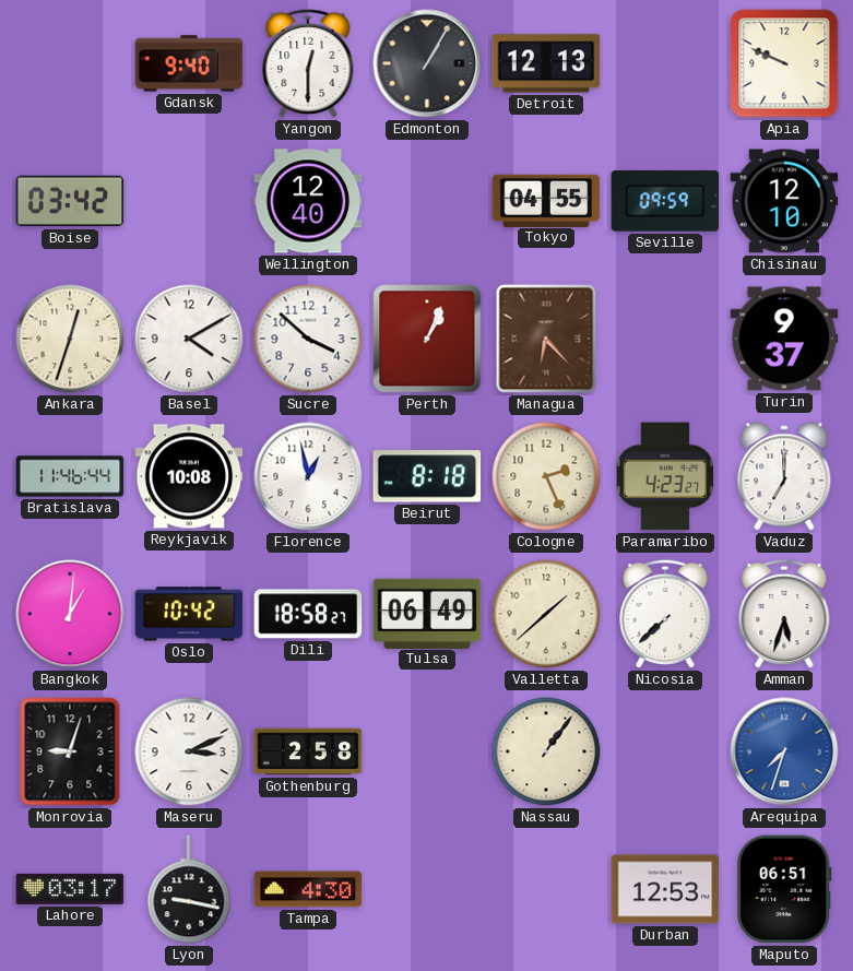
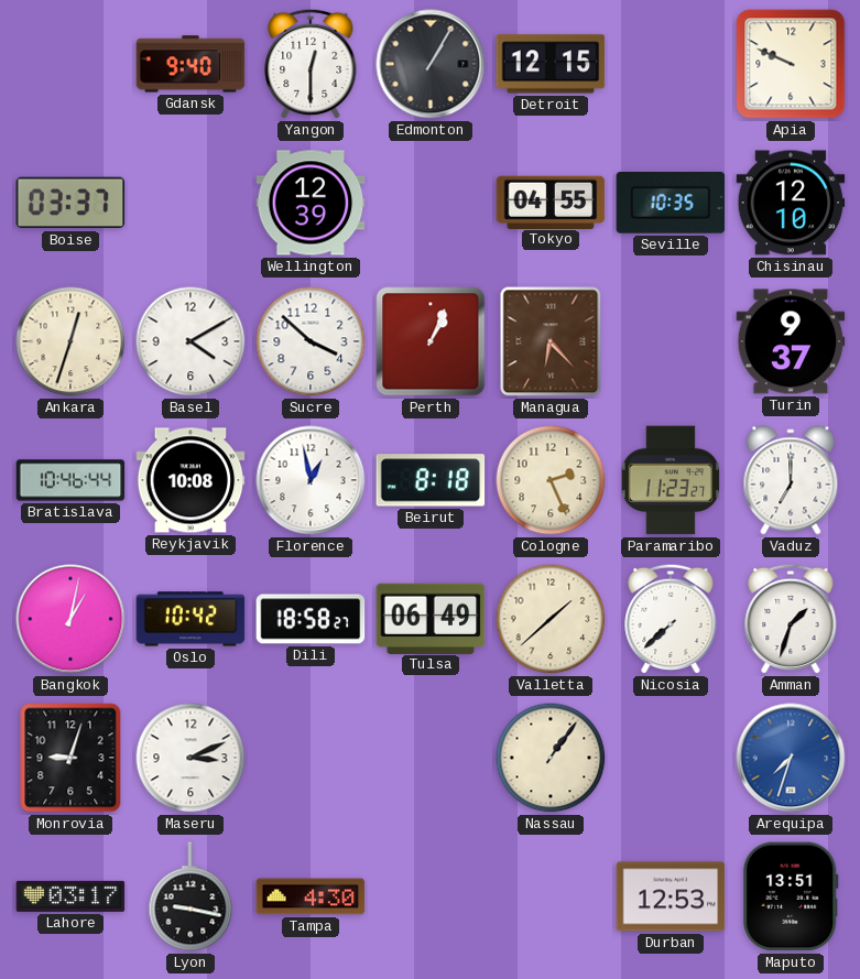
Detroit: 12:13 -> 12:15
Boise: 03:42 -> 03:37
Wellington: 12:40 -> 12:39
Seville: 09:59 -> 10:35
Bratislava: 11:46 -> 10:46
Paramaribo: 4:23 -> 11:23
Bangkok: 1:01 -> 1:02
Amman: 5:33 -> 1:33
Gothenburg: 2:58 -> none
Maputo: 06:51 -> 13:51
